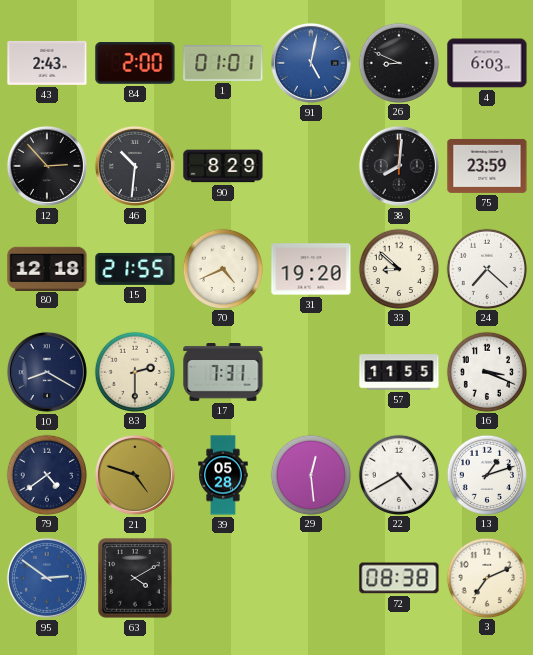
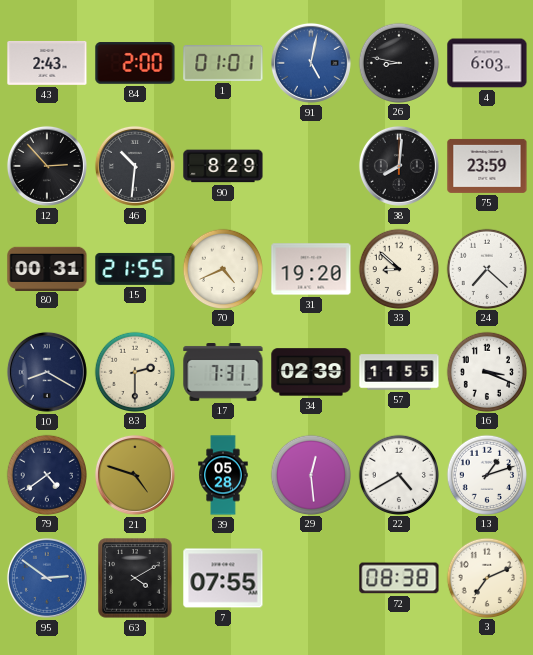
26: 8:49 -> 8:47
80: 12:18 -> 00:31
34: none -> 02:39
7: none -> 07:55
